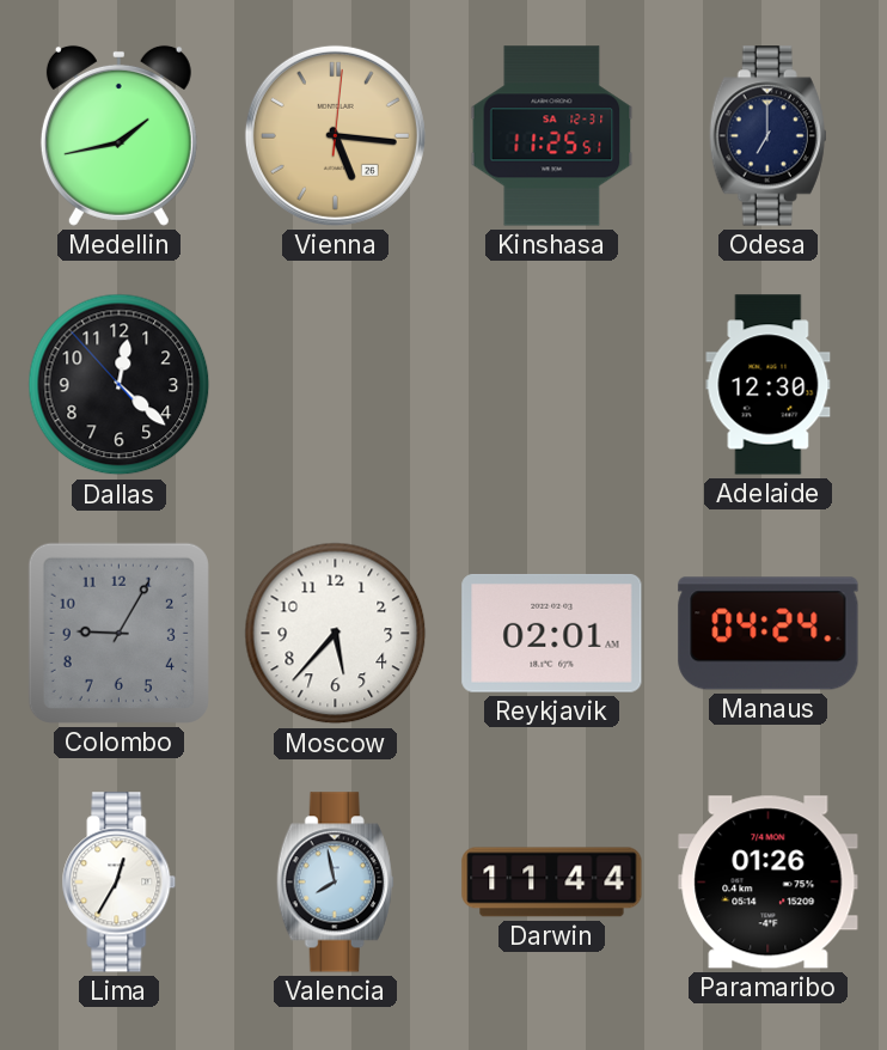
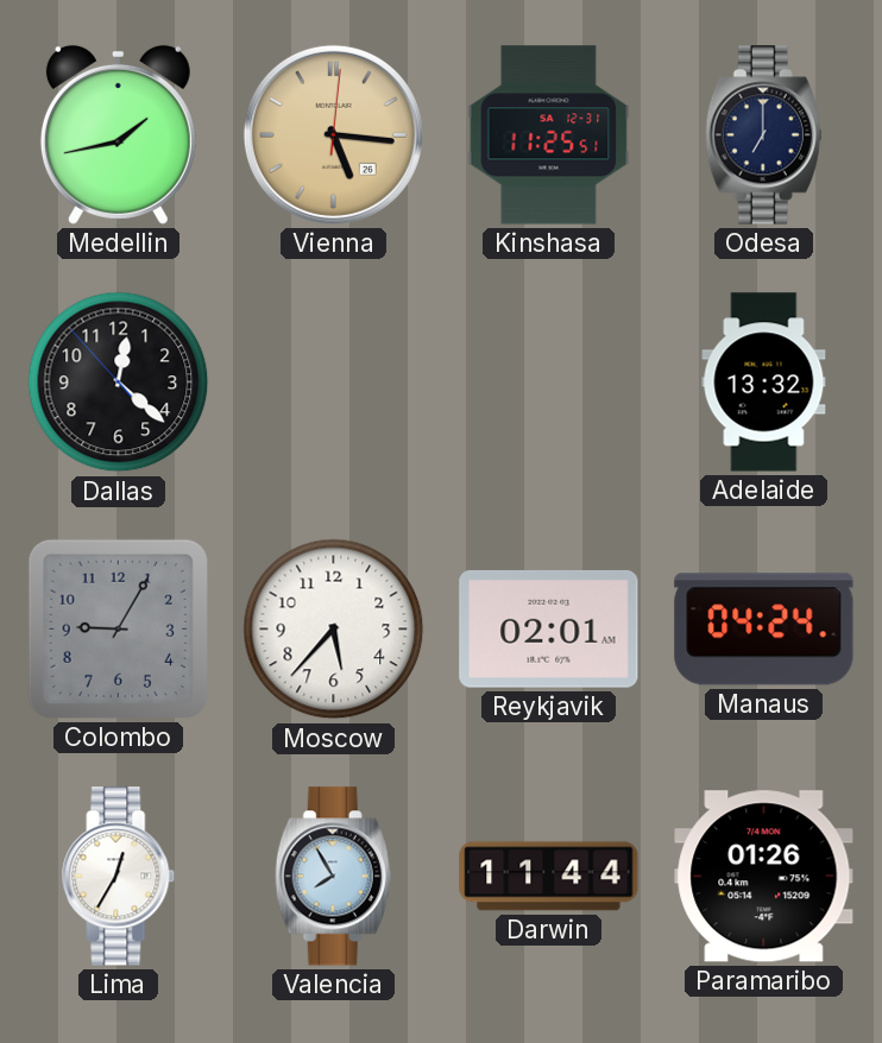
Adelaide: 12:30 -> 13:32
Valencia: 7:58 -> 7:55
